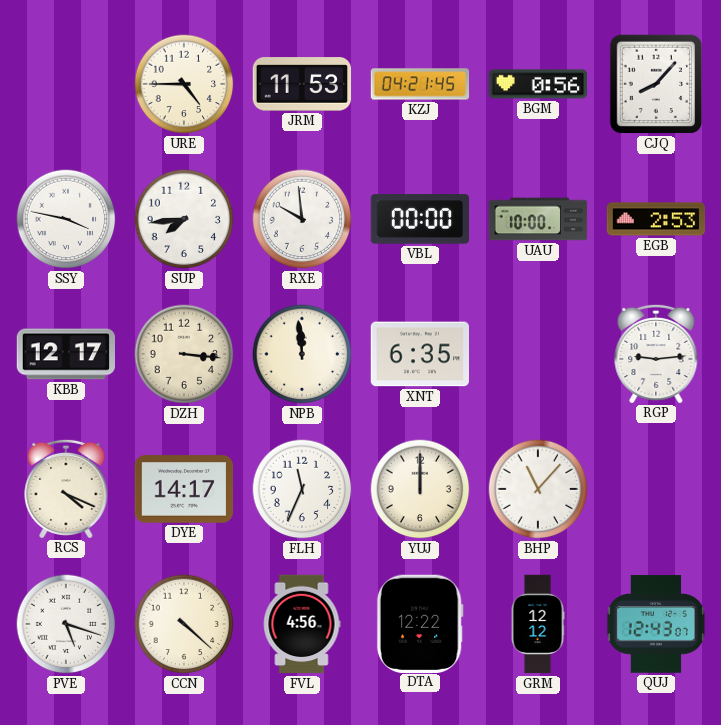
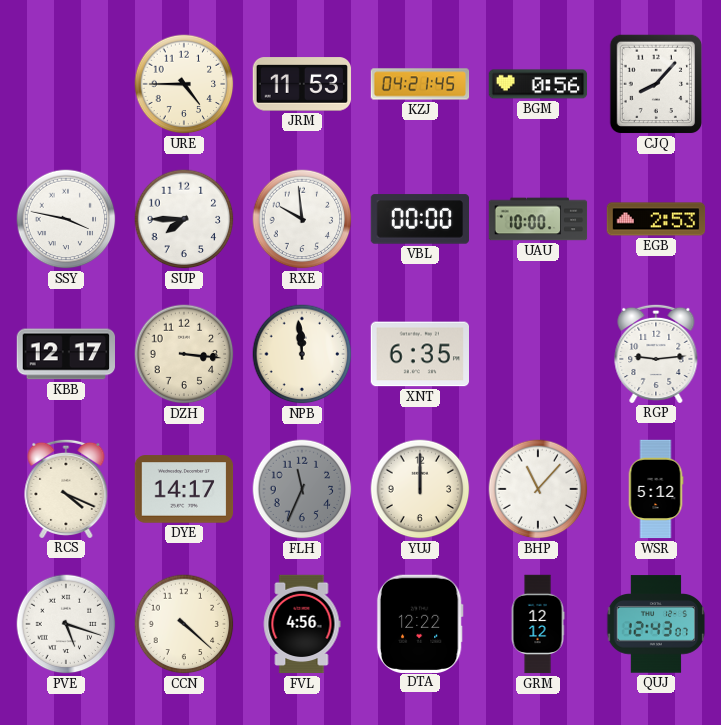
SUP: 7:44 -> 7:45
FLH dial: white -> grey
WSR: none -> 5:12
